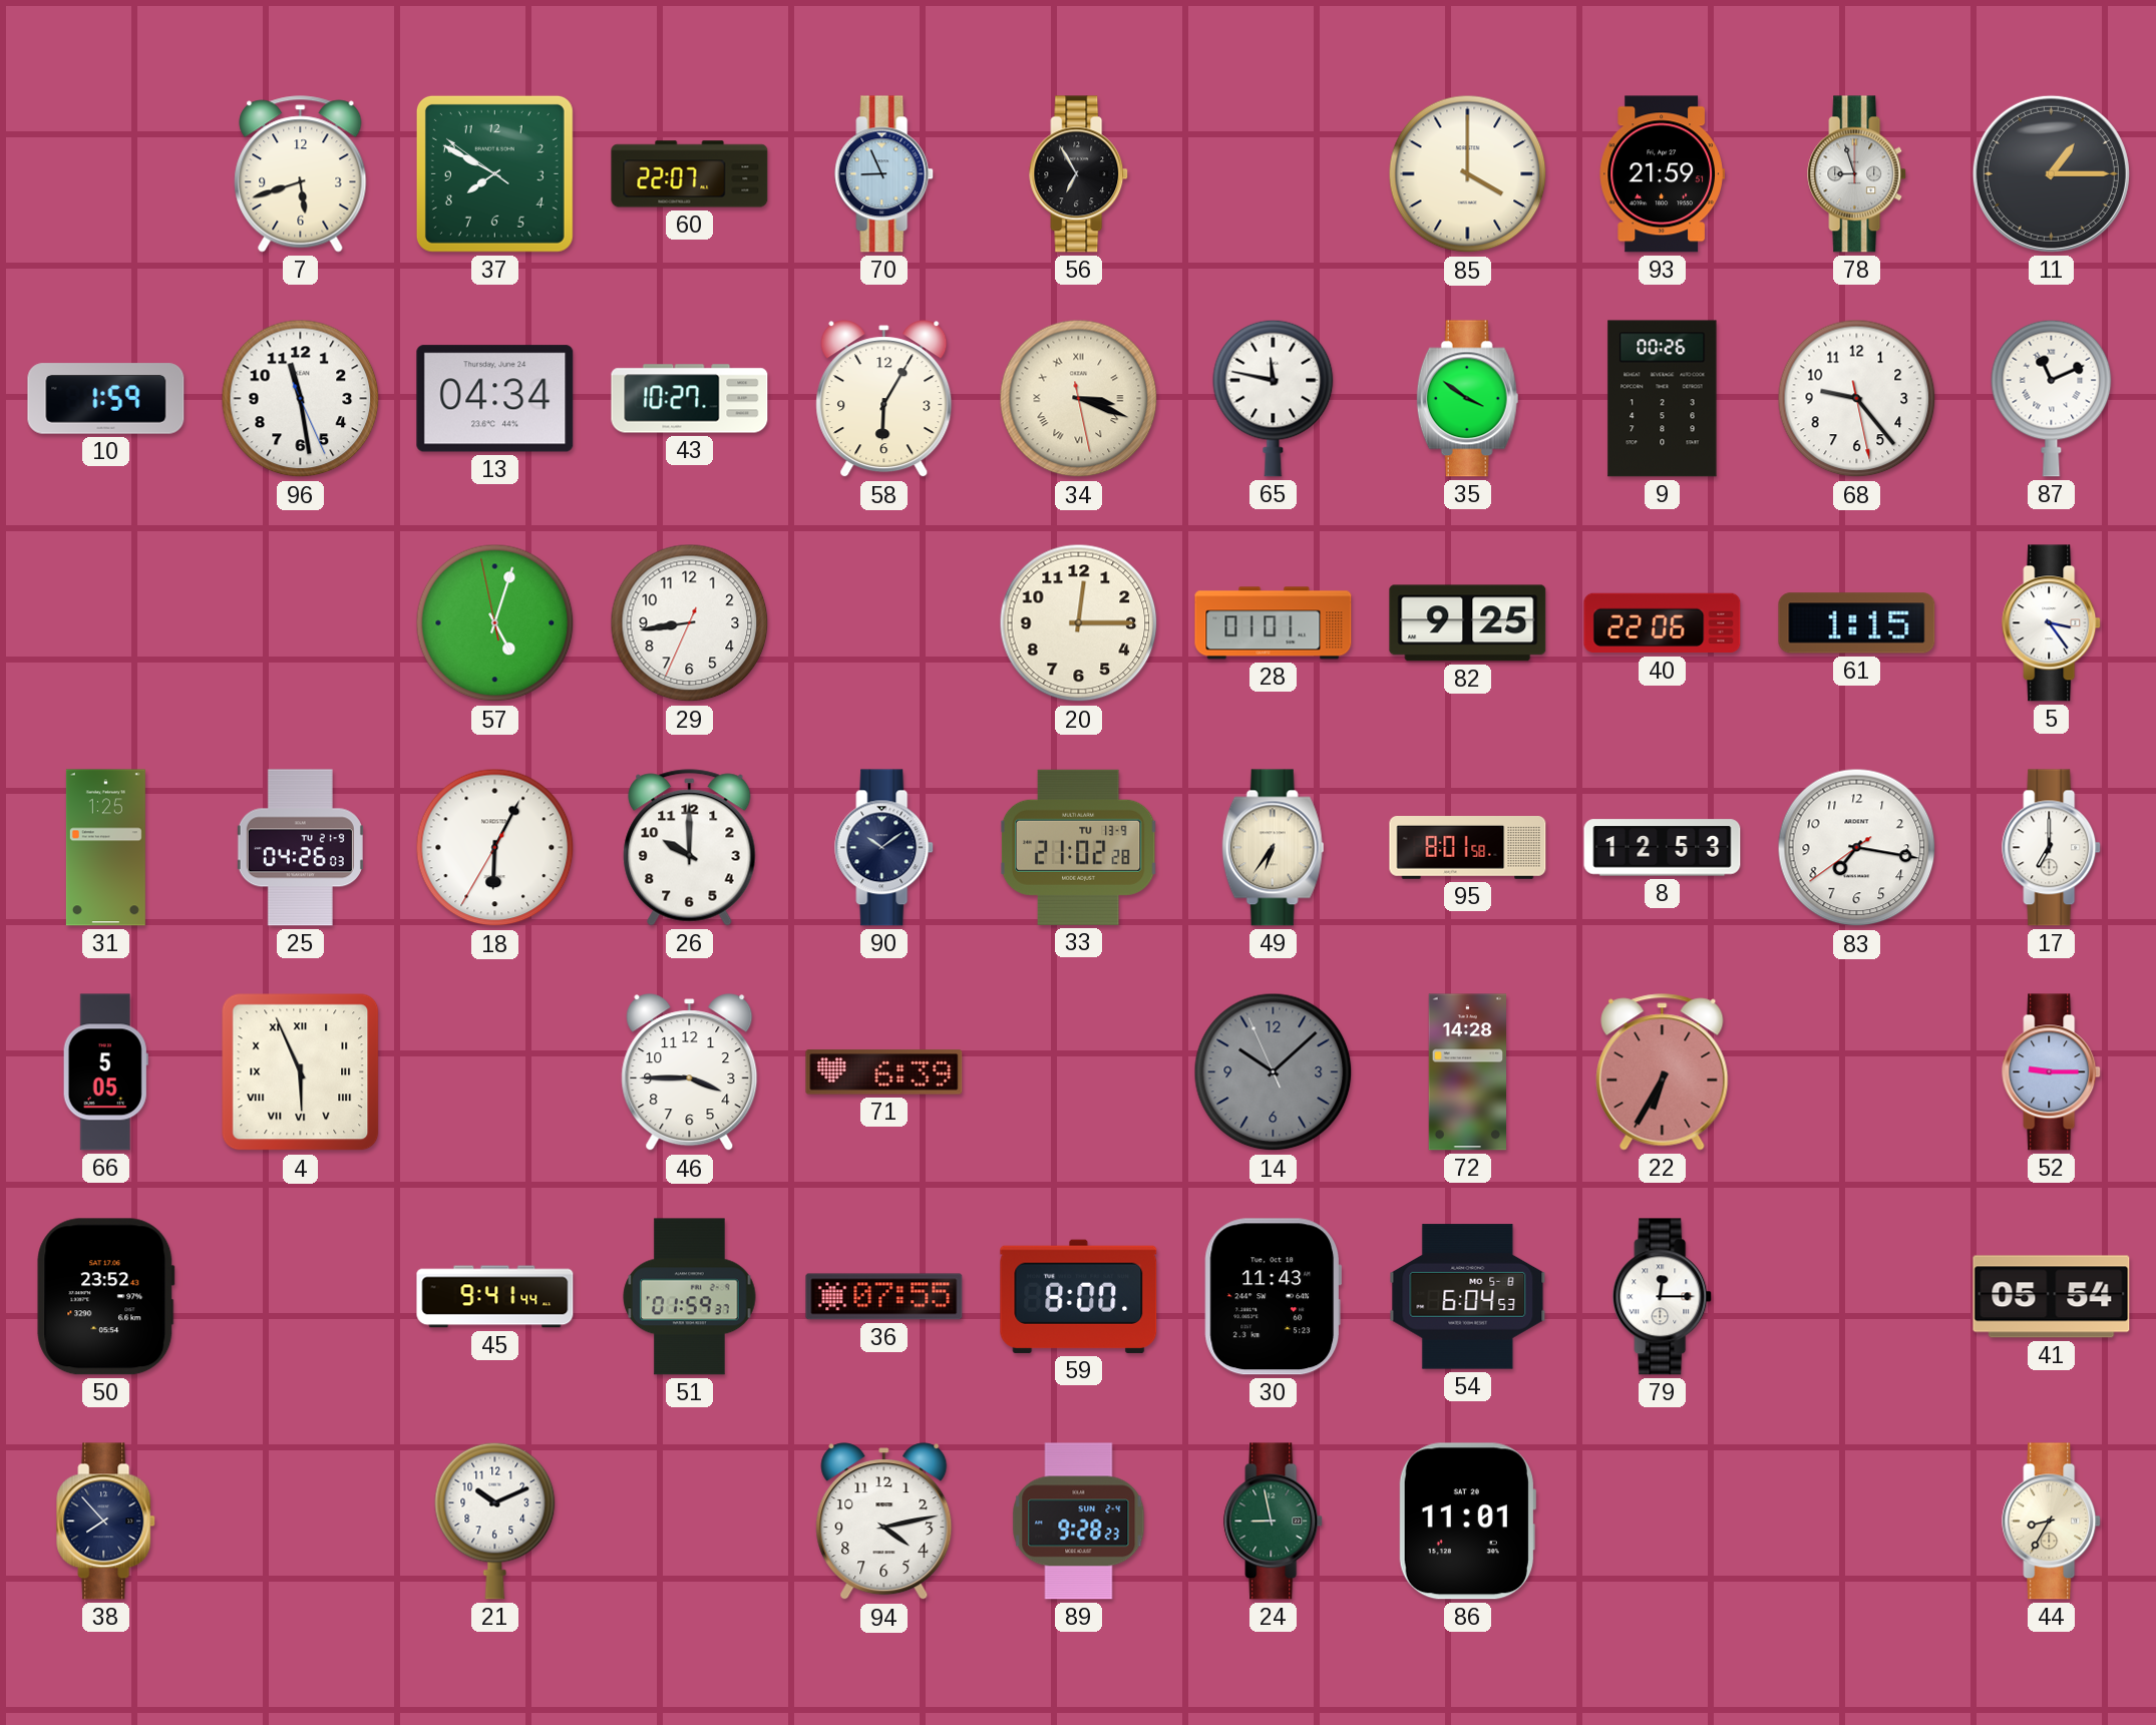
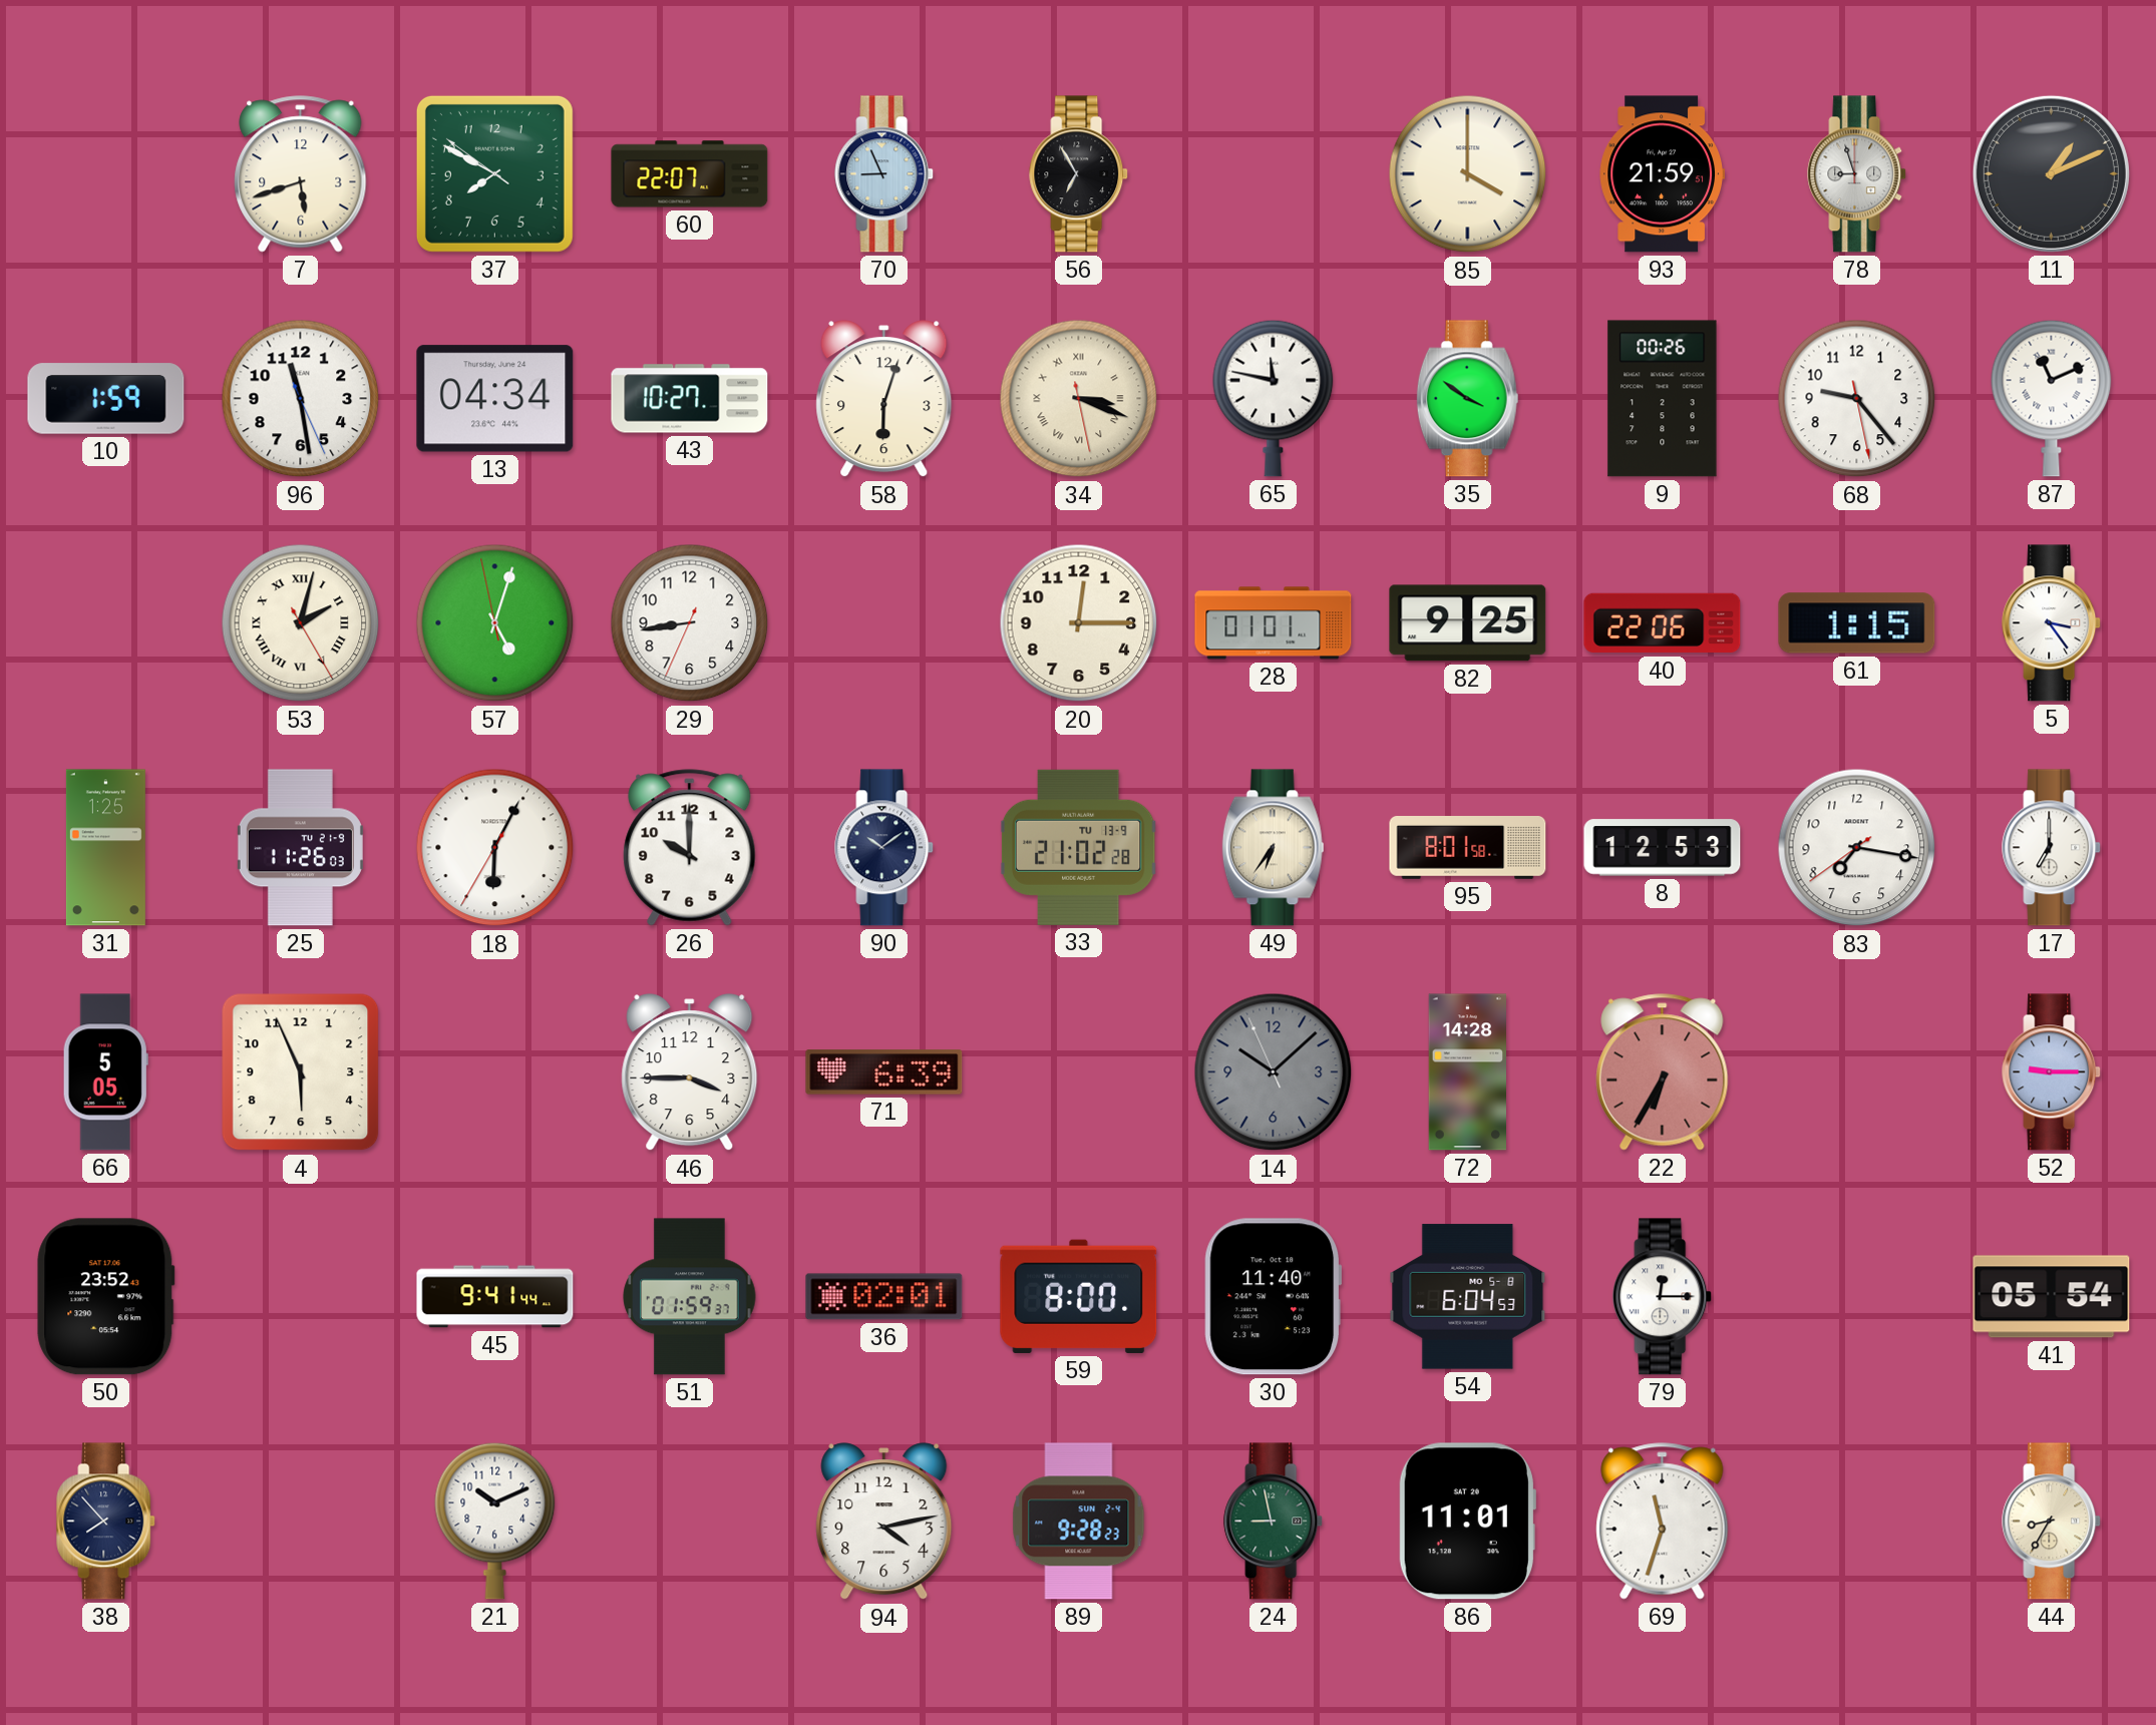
11: 1:15 -> 1:11
58: 6:05 -> 6:03
53: none -> 2:02
25: 04:26 -> 11:26
4 numerals: Roman -> Arabic
36: 07:55 -> 02:01
30: 11:43 -> 11:40
69: none -> 11:33
